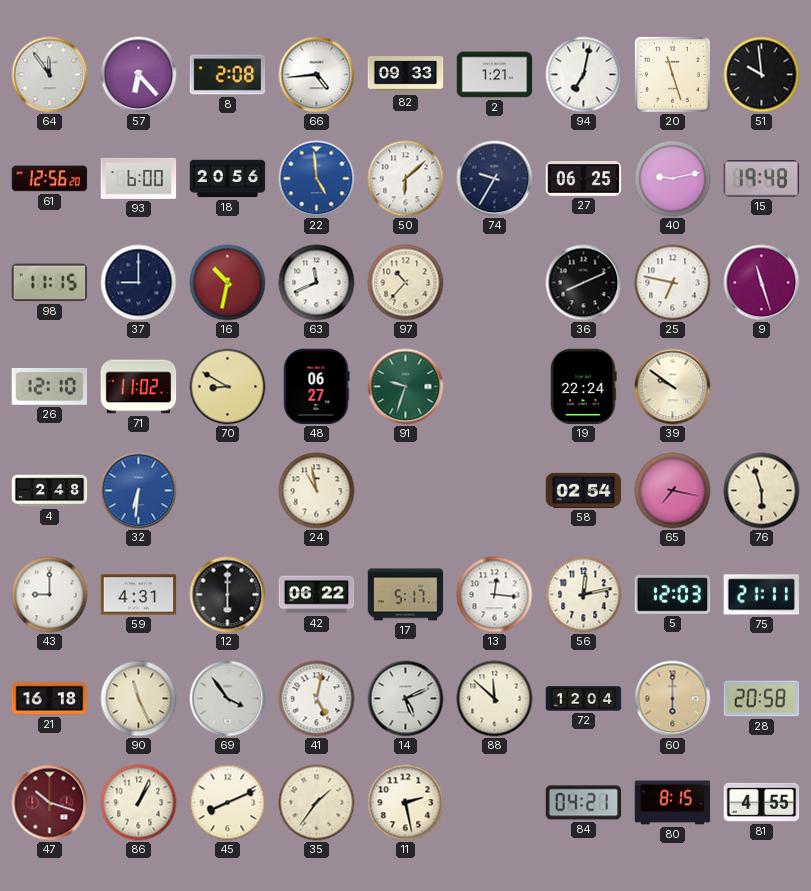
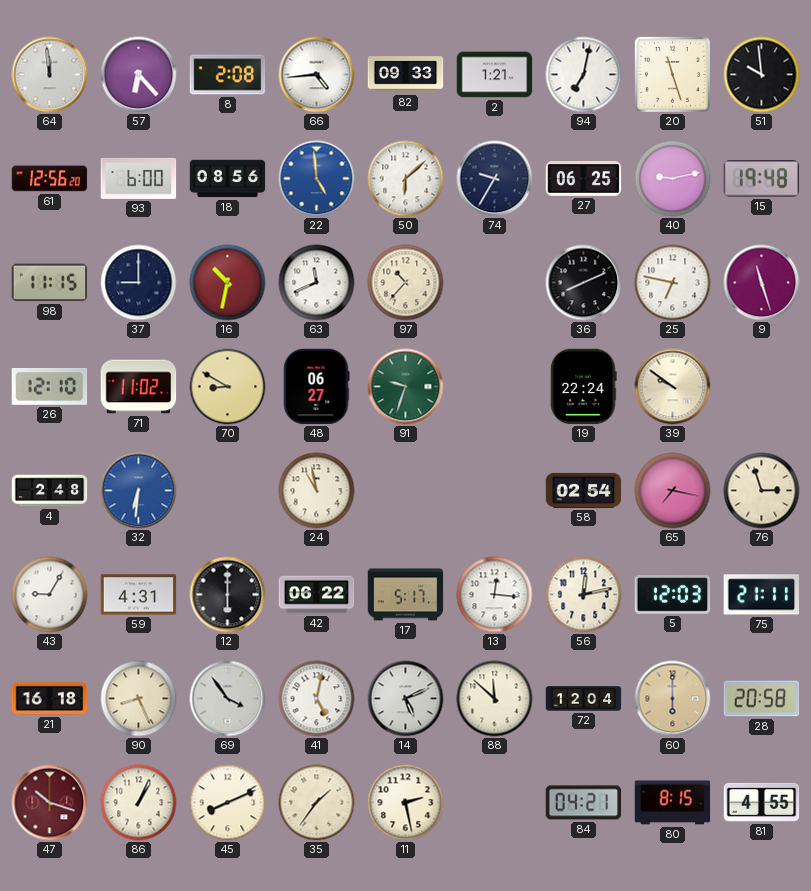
64: 11:54 -> 11:59
18: 20:56 -> 08:56
76: 5:57 -> 2:57
43: 9:00 -> 9:05
90: 11:26 -> 8:26
